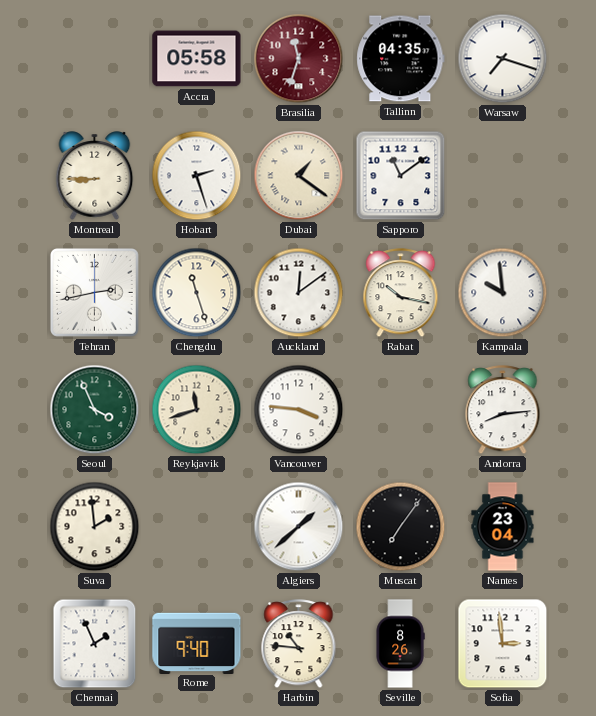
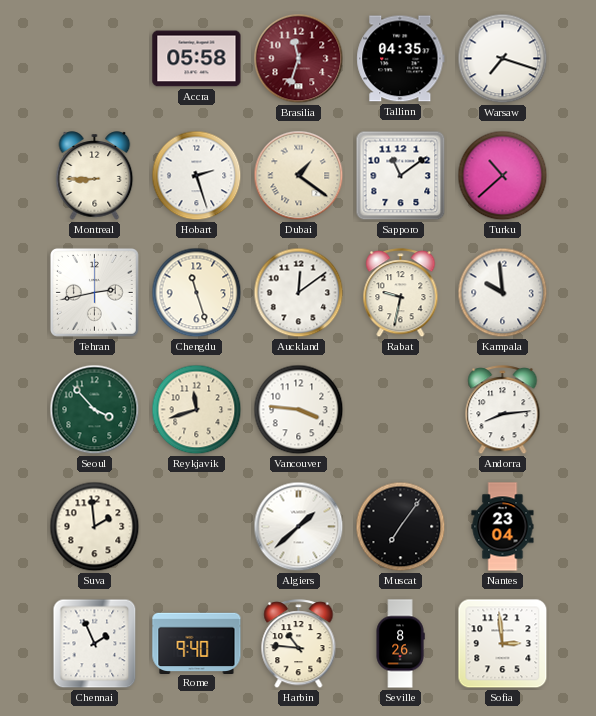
Turku: none -> 10:38
Rabat: 10:17 -> 9:32
Seoul: 3:56 -> 3:53
